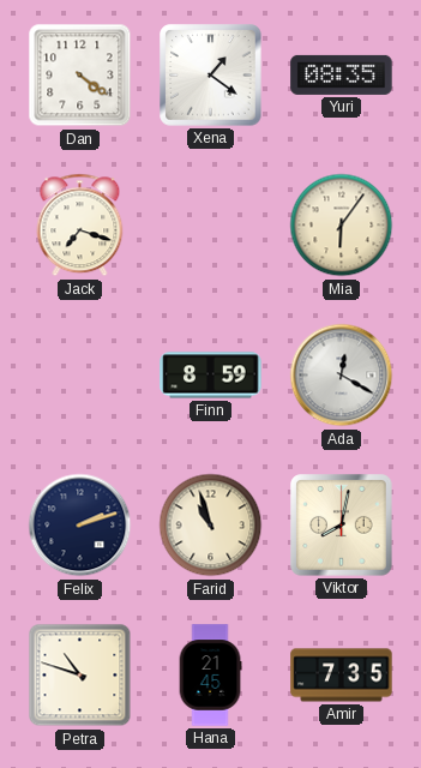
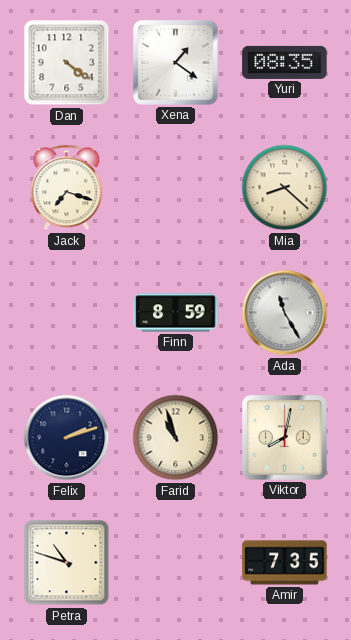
Mia: 6:06 -> 8:22
Ada: 12:20 -> 11:25
Hana: 21:45 -> none
